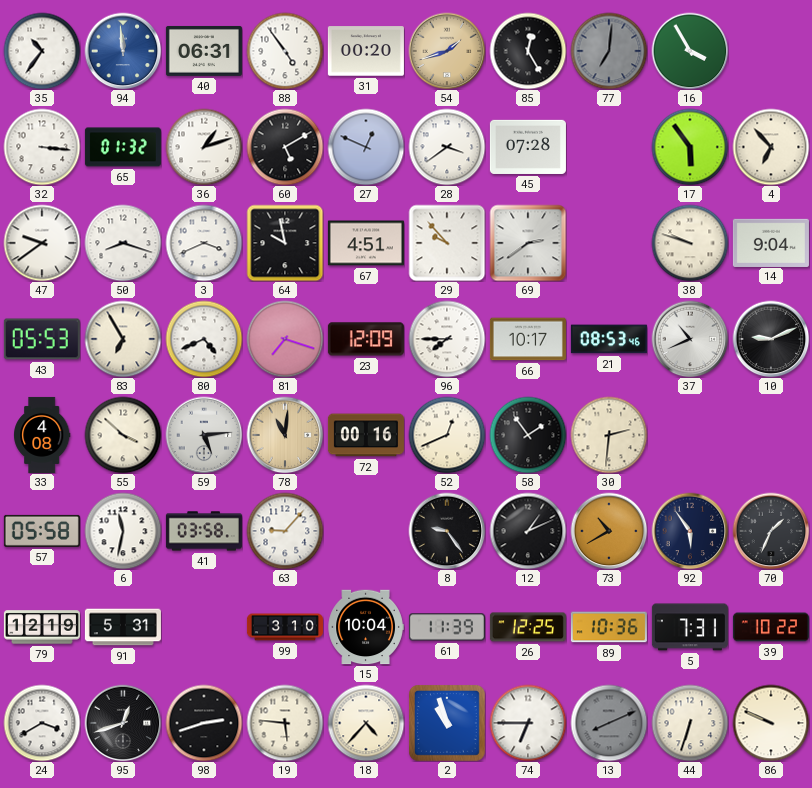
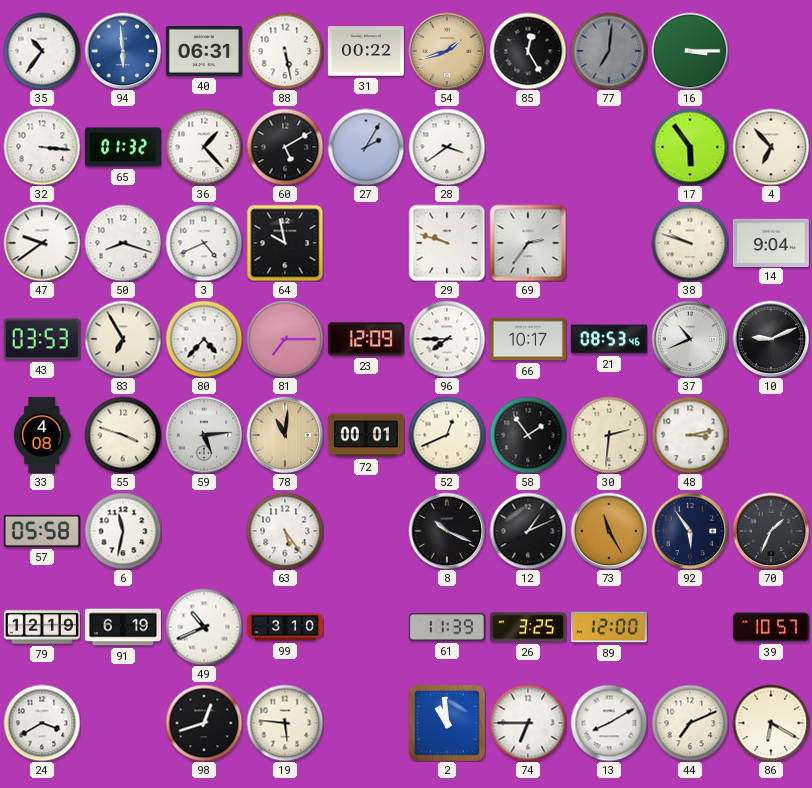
94: 11:59 -> 5:59
88: 4:54 -> 5:28
31: 00:20 -> 00:22
16: 3:55 -> 3:15
36: 1:12 -> 1:23
27: 12:49 -> 2:05
45: 07:28 -> none
3: 3:41 -> 4:41
67: 4:51 -> none
29: 9:53 -> 9:48
69: 2:39 -> 2:36
43: 05:53 -> 03:53
80: 4:41 -> 4:37
81: 7:18 -> 7:15
55: 3:52 -> 3:48
72: 00:16 -> 00:01
48: none -> 3:13
41: 03:58 -> none
63: 9:07 -> 5:24
8: 9:24 -> 10:19
73: 10:40 -> 11:25
91: 5:31 -> 6:19
49: none -> 10:41
15: 10:04 -> none
26: 12:25 -> 3:25
89: 10:36 -> 12:00
5: 7:31 -> none
39: 10:22 -> 10:57
95: 12:42 -> none
98: 2:42 -> 12:42
18: 4:37 -> none
2: 10:57 -> 10:59
13: 8:11 -> 8:10
13 dial: grey -> white
44: 6:33 -> 7:11
86: 9:49 -> 6:20
